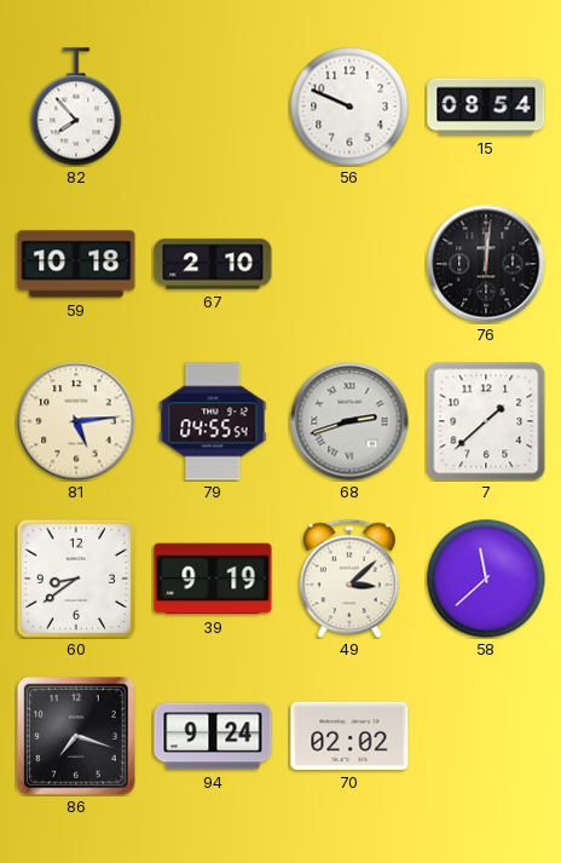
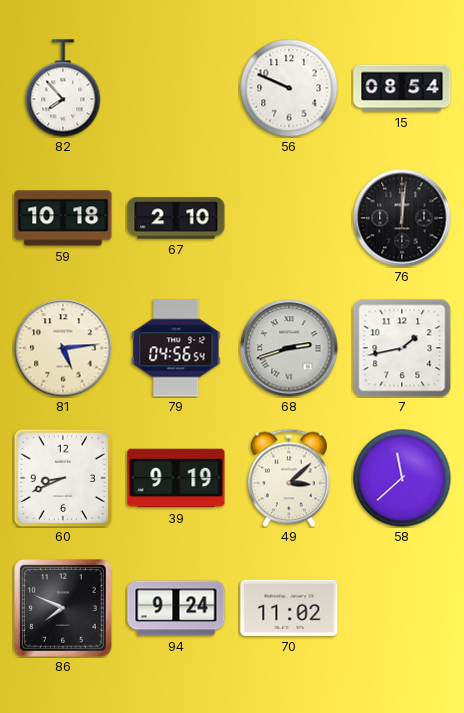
79: 04:55 -> 04:56
7: 1:38 -> 1:43
60: 8:39 -> 8:41
86: 7:18 -> 7:49
70: 02:02 -> 11:02
